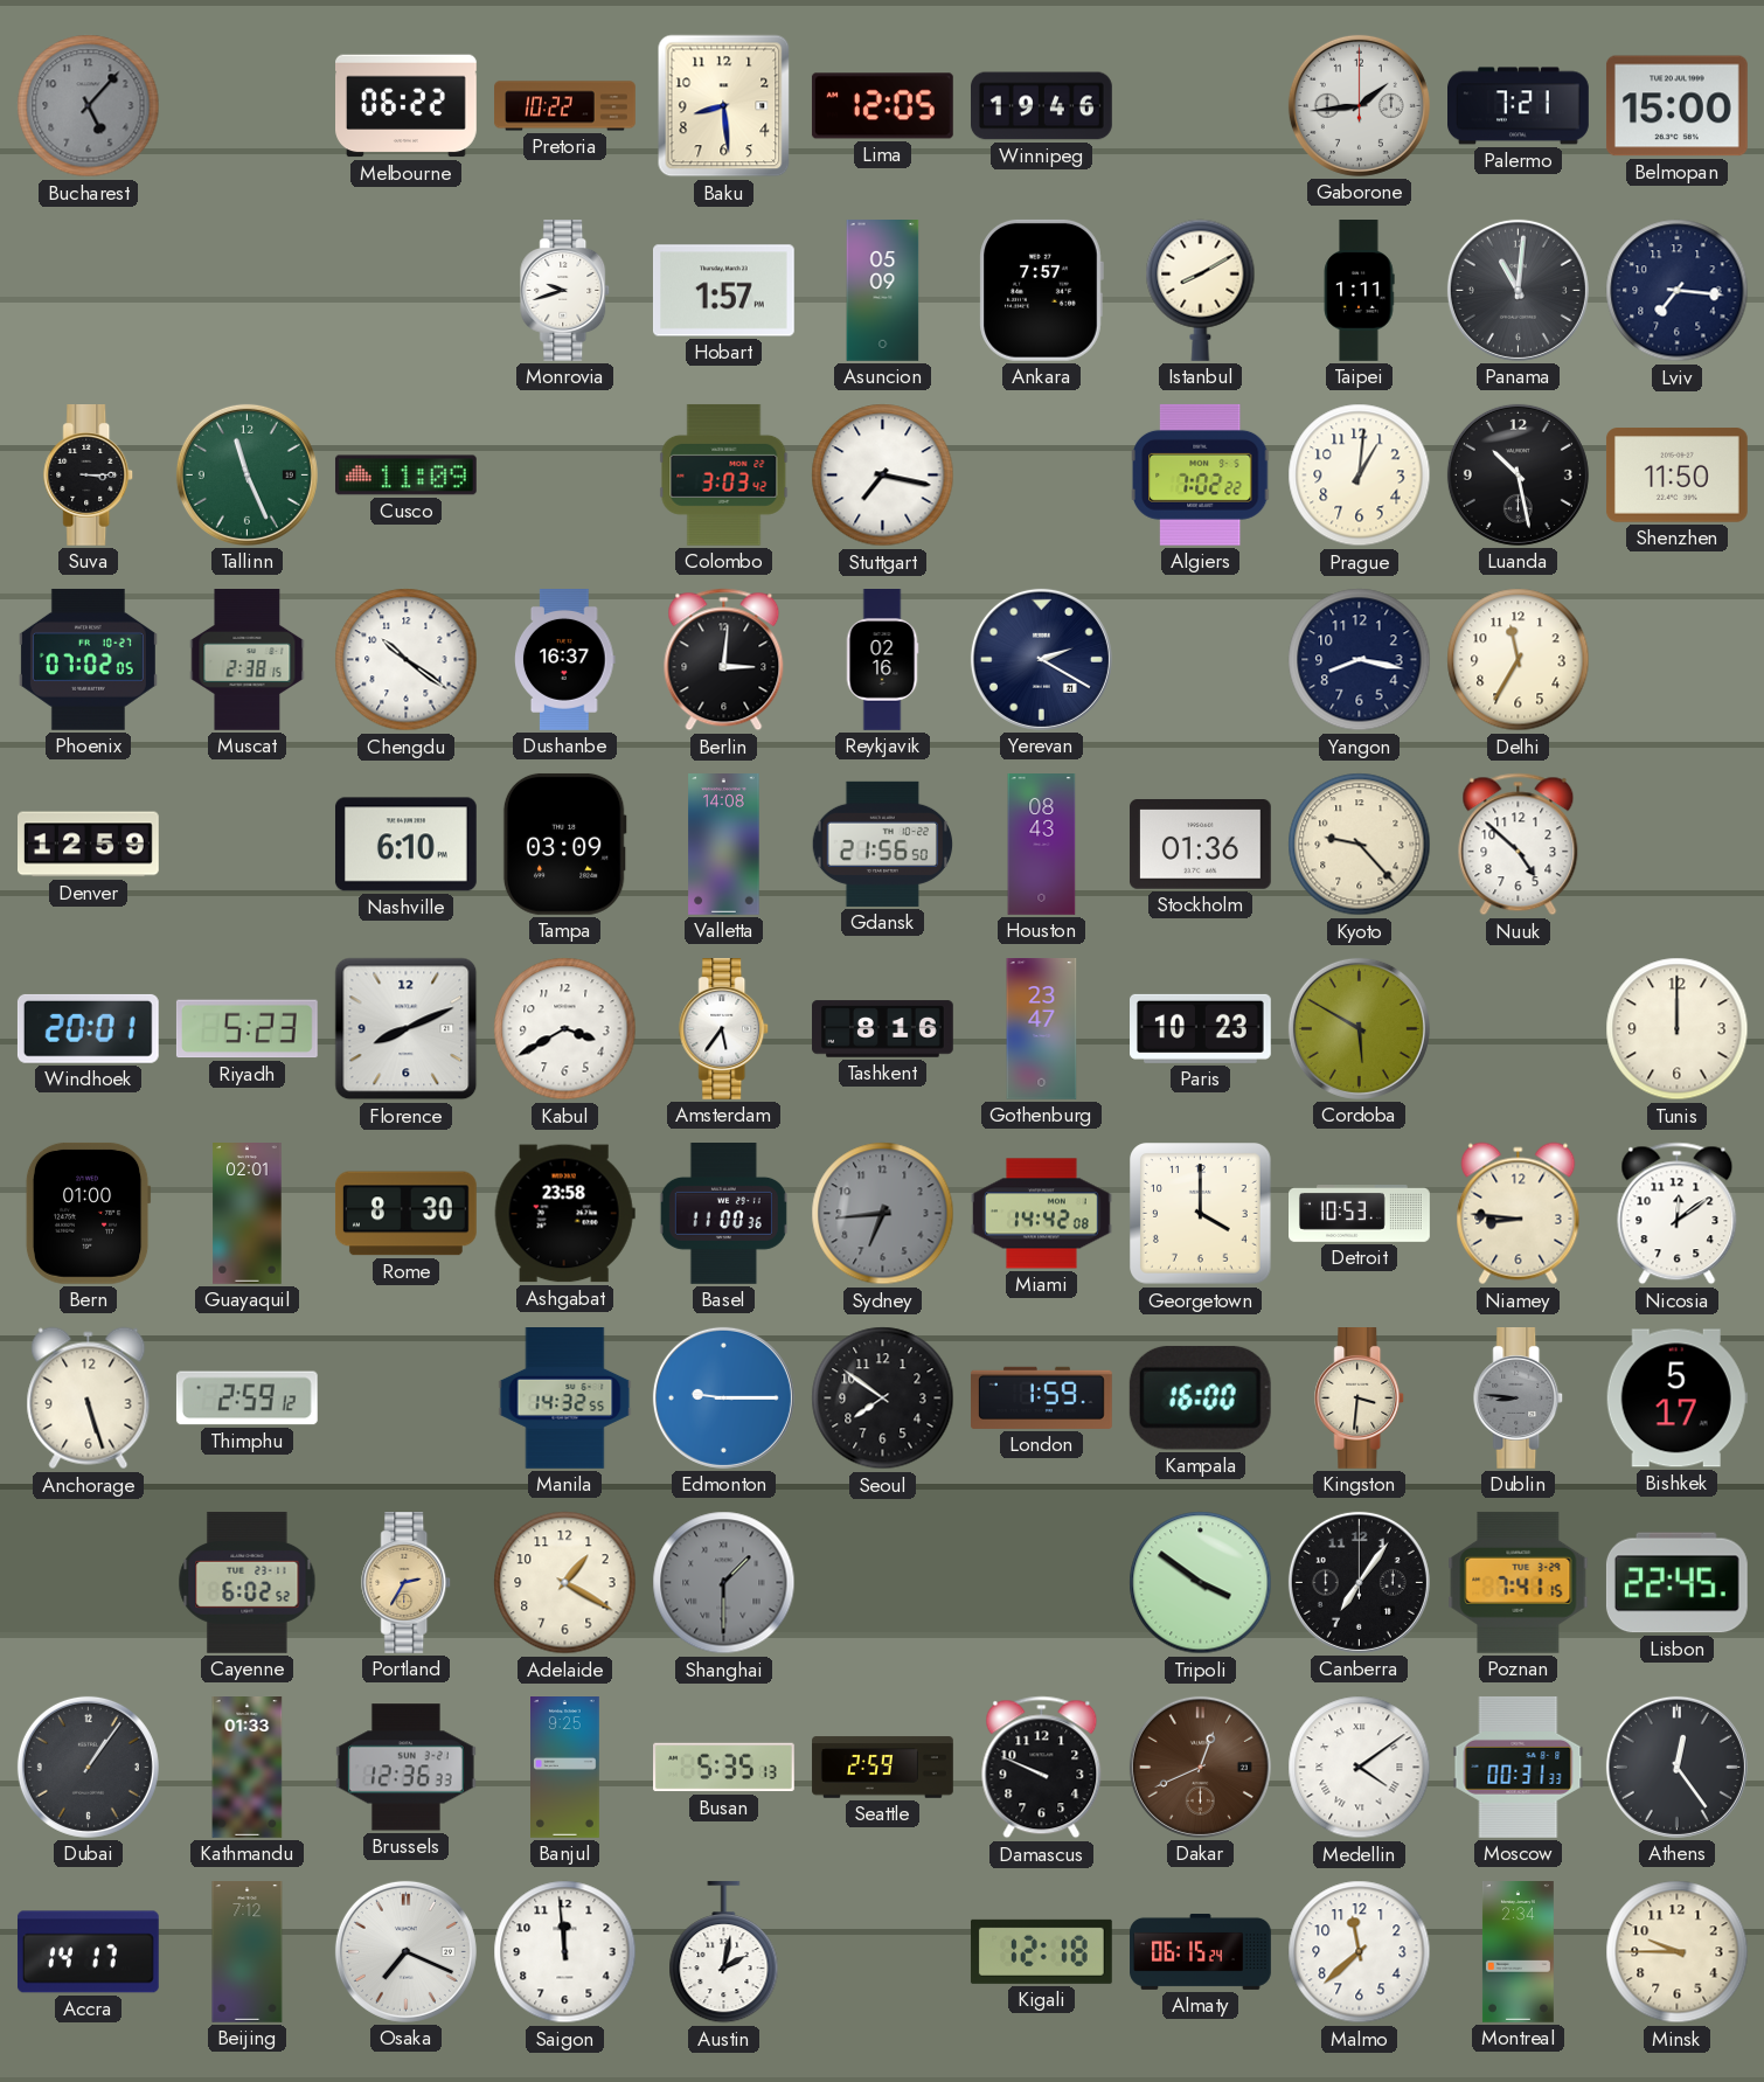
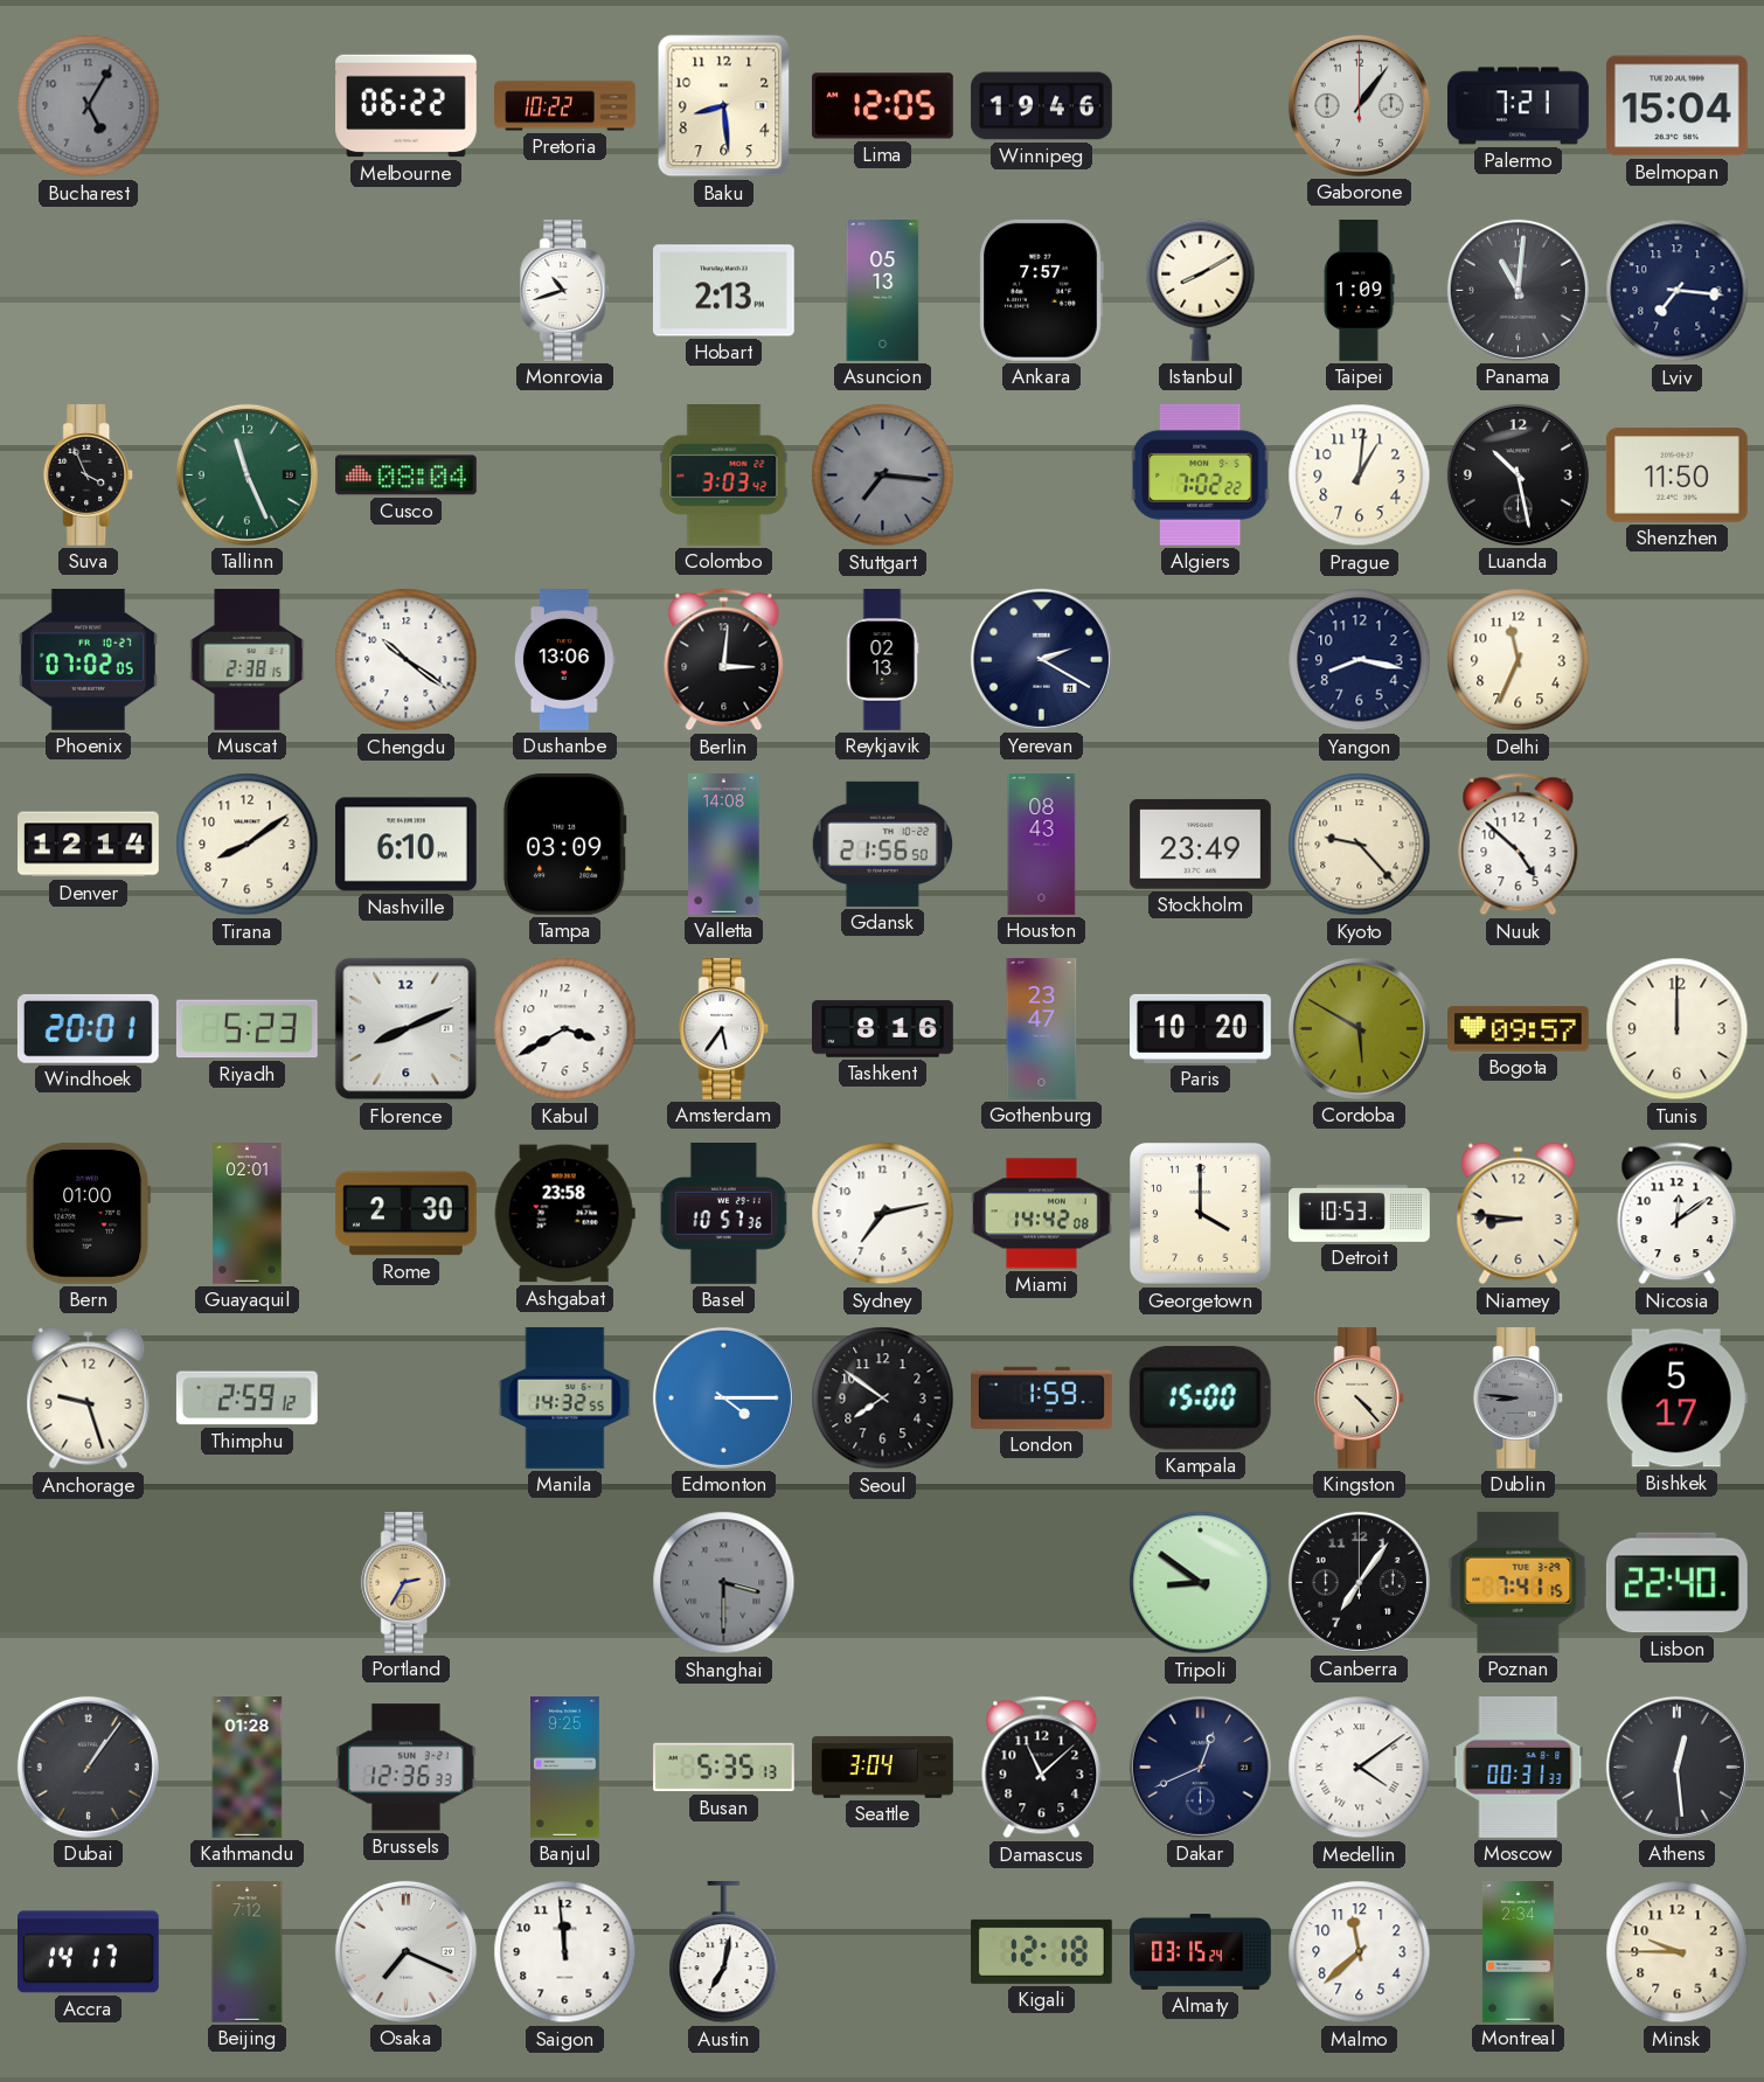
Bucharest: 5:07 -> 5:05
Gaborone: 1:44 -> 1:06
Belmopan: 15:00 -> 15:04
Monrovia: 9:42 -> 10:42
Hobart: 1:57 -> 2:13
Asuncion: 05:09 -> 05:13
Taipei: 1:11 -> 1:09
Suva: 3:15 -> 3:56
Cusco: 11:09 -> 08:04
Stuttgart: 7:17 -> 7:16
Stuttgart dial: white -> grey
Dushanbe: 16:37 -> 13:06
Reykjavik: 02:16 -> 02:13
Delhi: 11:35 -> 11:34
Denver: 12:59 -> 12:14
Tirana: none -> 8:09
Stockholm: 01:36 -> 23:49
Paris: 10:23 -> 10:20
Bogota: none -> 09:57
Rome: 8:30 -> 2:30
Basel: 11:00 -> 10:57
Sydney: 6:44 -> 7:13
Sydney dial: grey -> white
Anchorage: 5:27 -> 9:27
Edmonton: 9:15 -> 4:15
Kampala: 16:00 -> 15:00
Kingston: 3:31 -> 4:23
Cayenne: 6:02 -> none
Adelaide: 1:20 -> none
Shanghai: 1:30 -> 3:30
Tripoli: 3:51 -> 8:51
Lisbon: 22:45 -> 22:40
Kathmandu: 01:33 -> 01:28
Seattle: 2:59 -> 3:04
Damascus: 9:49 -> 11:08
Dakar dial: brown -> navy
Athens: 12:24 -> 12:29
Austin: 2:02 -> 7:02
Almaty: 06:15 -> 03:15
